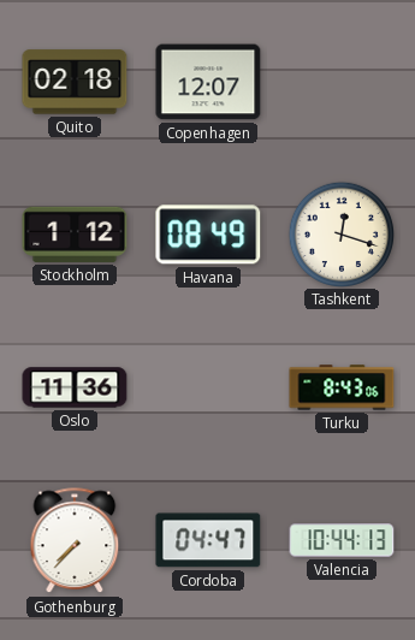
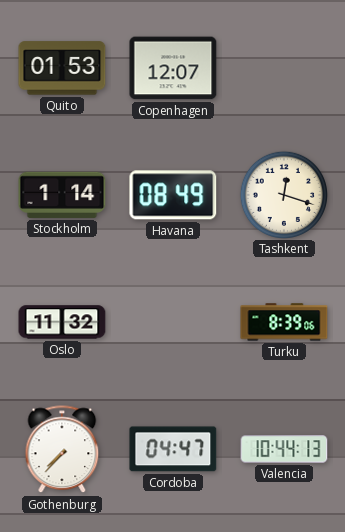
Quito: 02:18 -> 01:53
Stockholm: 1:12 -> 1:14
Oslo: 11:36 -> 11:32
Turku: 8:43 -> 8:39
